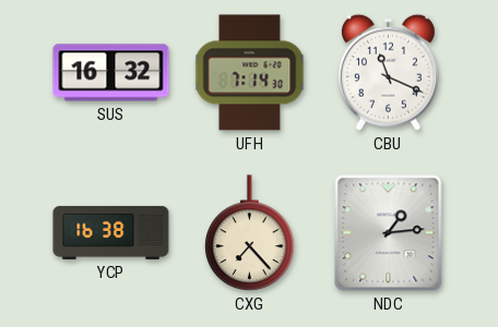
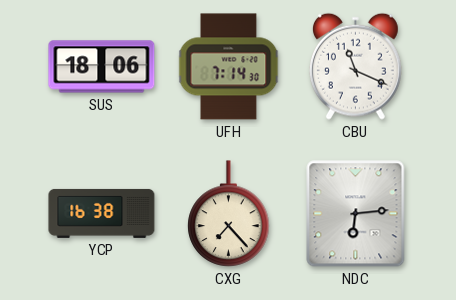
SUS: 16:32 -> 18:06
NDC: 1:14 -> 6:14
